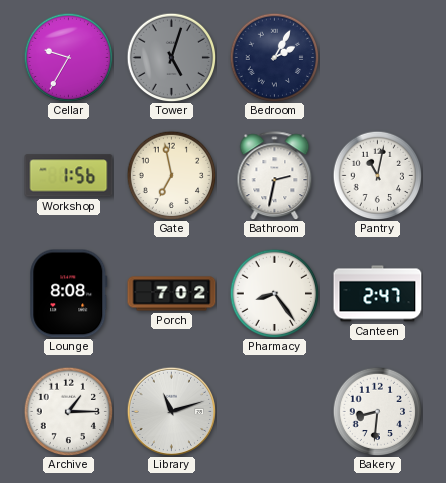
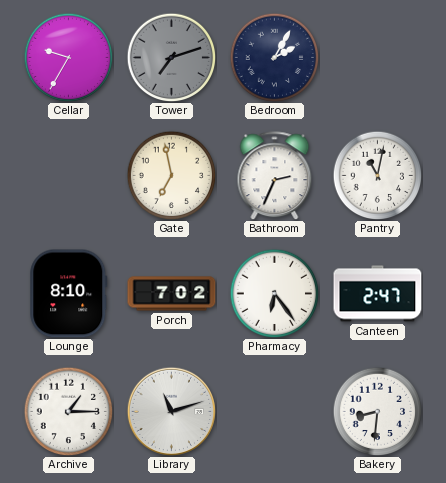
Tower: 5:03 -> 7:12
Workshop: 1:56 -> none
Bathroom: 2:32 -> 2:34
Lounge: 8:08 -> 8:10
Pharmacy: 8:24 -> 6:24
